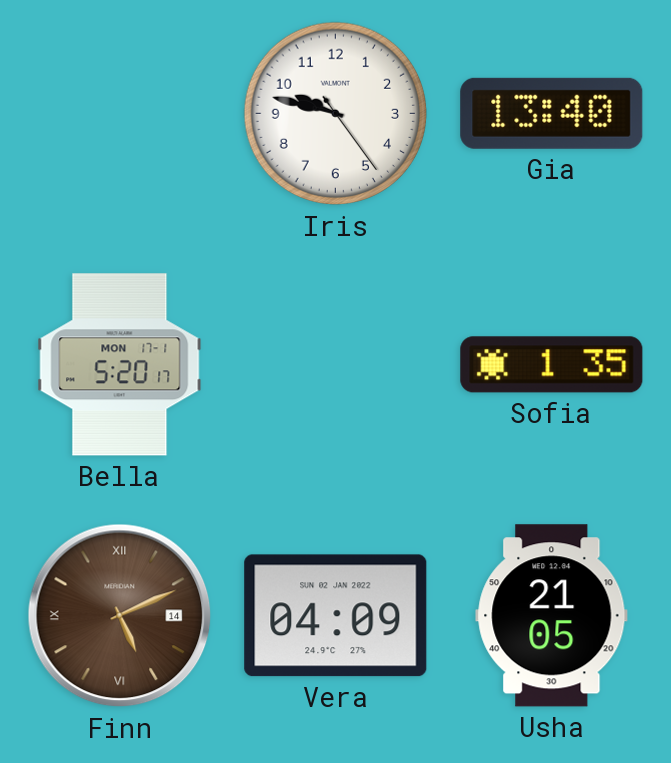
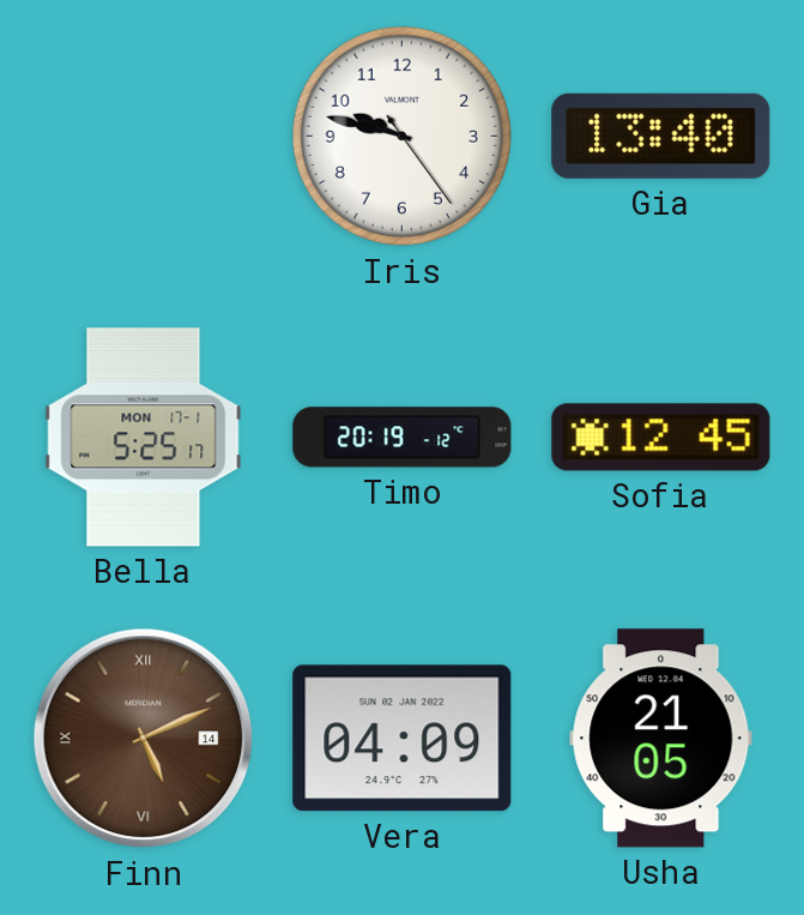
Bella: 5:20 -> 5:25
Timo: none -> 20:19
Sofia: 1:35 -> 12:45
